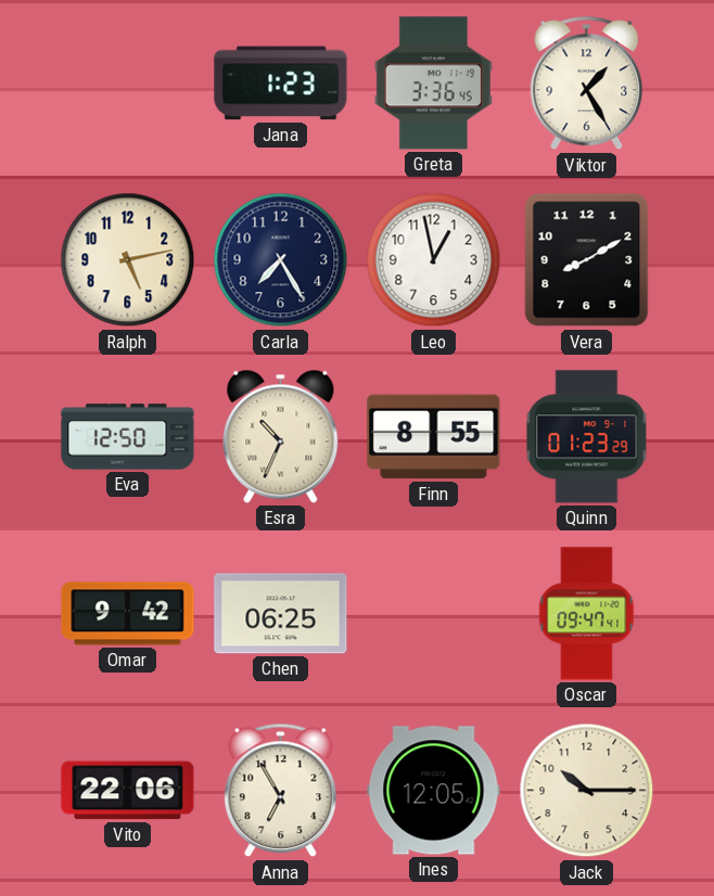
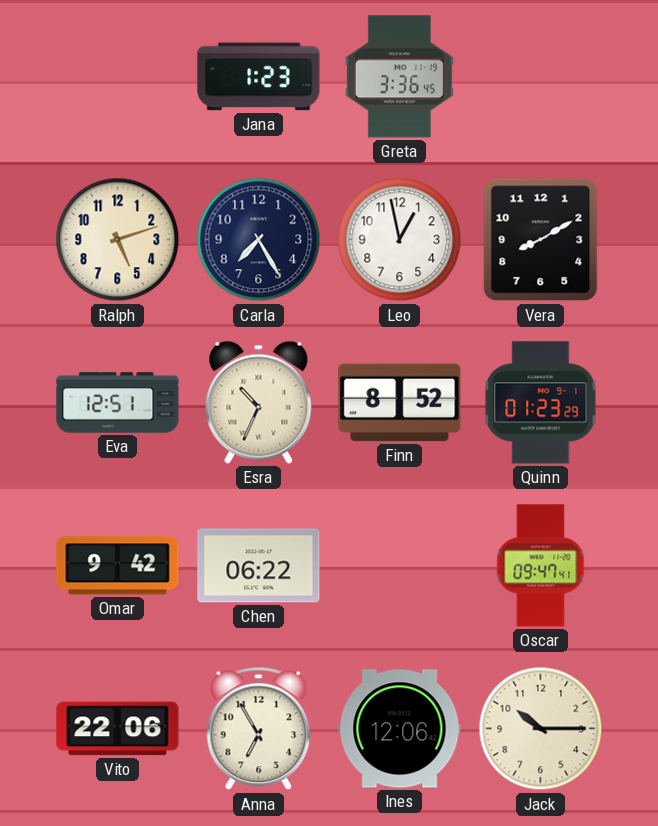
Viktor: 1:25 -> none
Ralph: 5:13 -> 5:12
Eva: 12:50 -> 12:51
Finn: 8:55 -> 8:52
Chen: 06:25 -> 06:22
Ines: 12:05 -> 12:06
